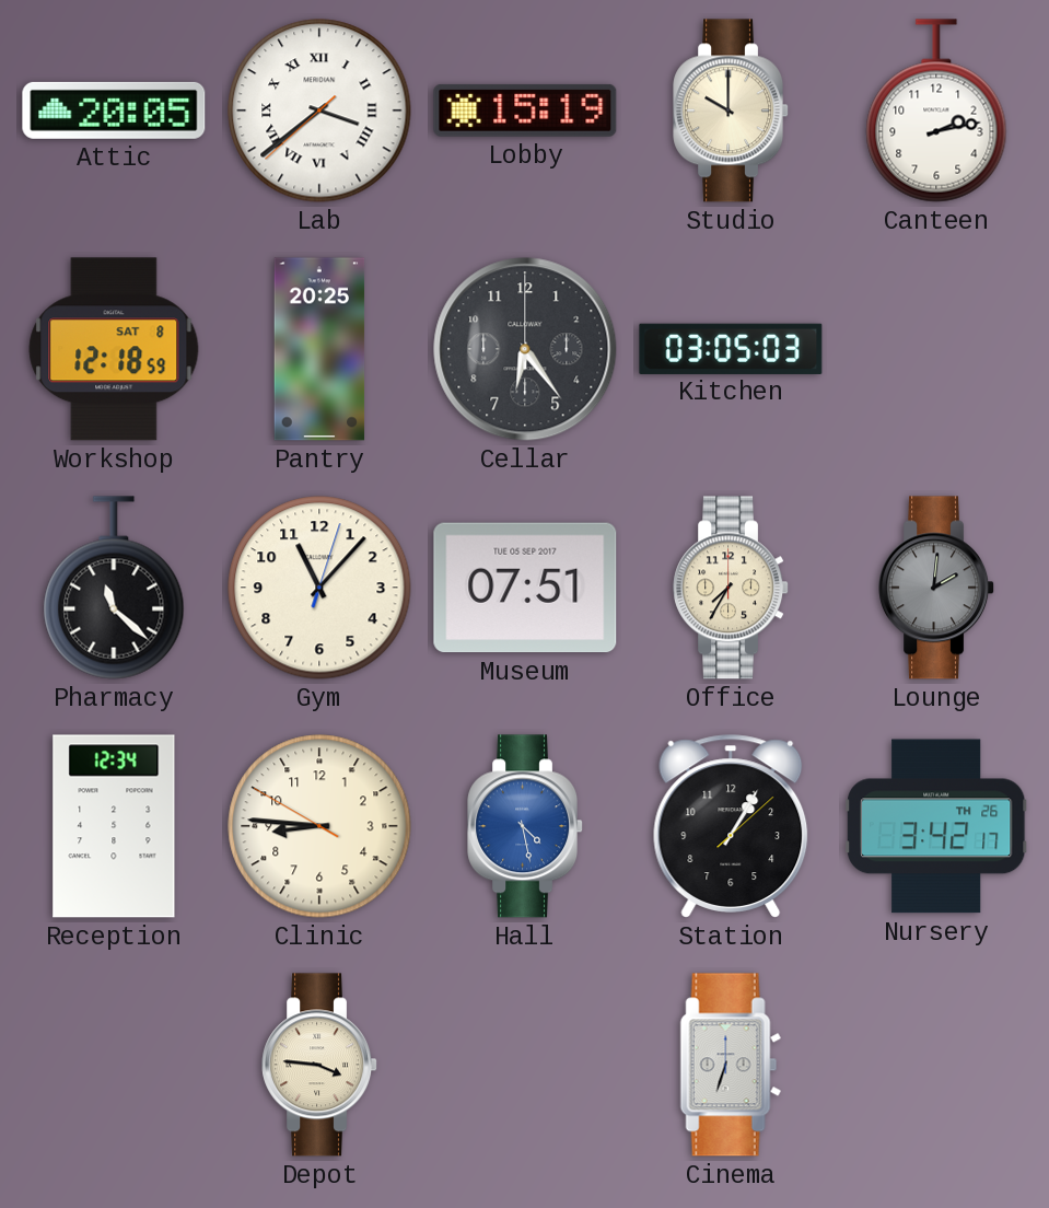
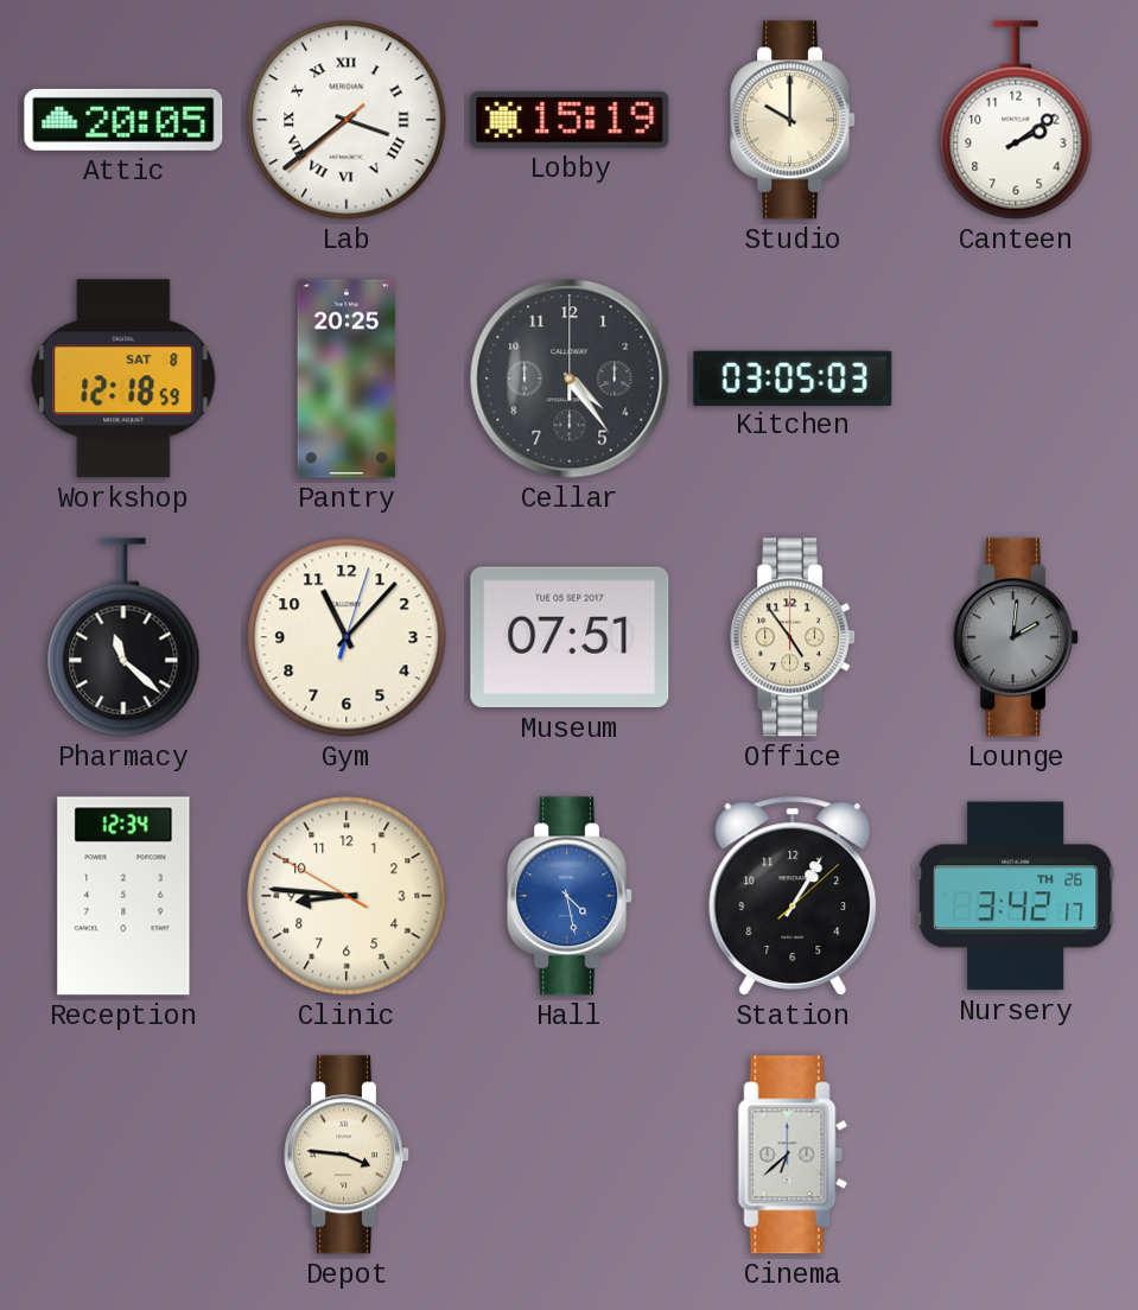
Canteen: 2:13 -> 2:09
Cellar: 6:24 -> 4:24
Office: 7:35 -> 4:54
Cinema: 6:33 -> 6:38
